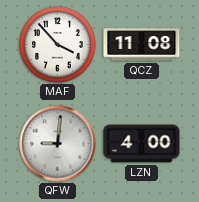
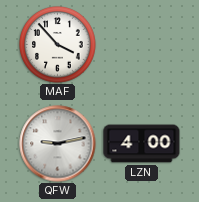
QCZ: 11:08 -> none
QFW: 9:01 -> 9:13
